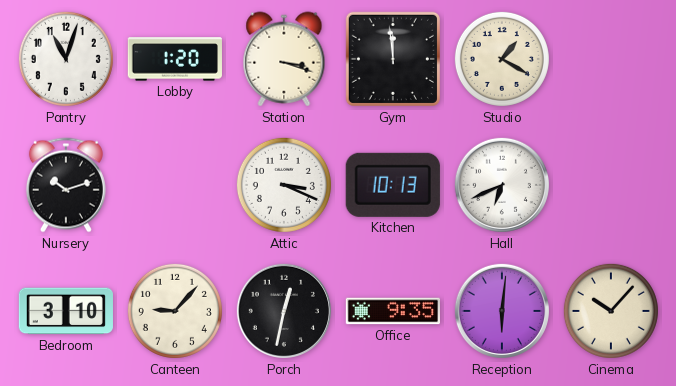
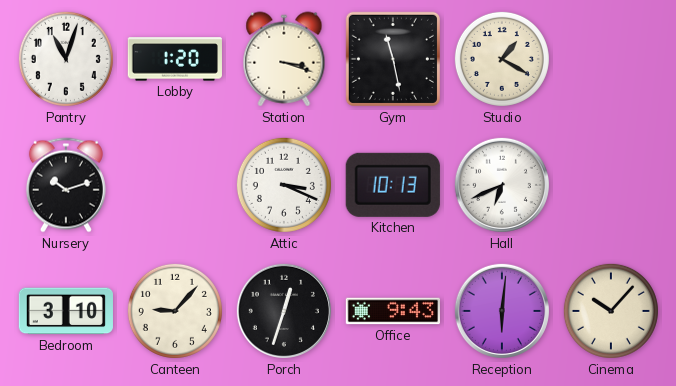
Gym: 11:59 -> 11:28
Porch: 12:32 -> 12:33
Office: 9:35 -> 9:43
